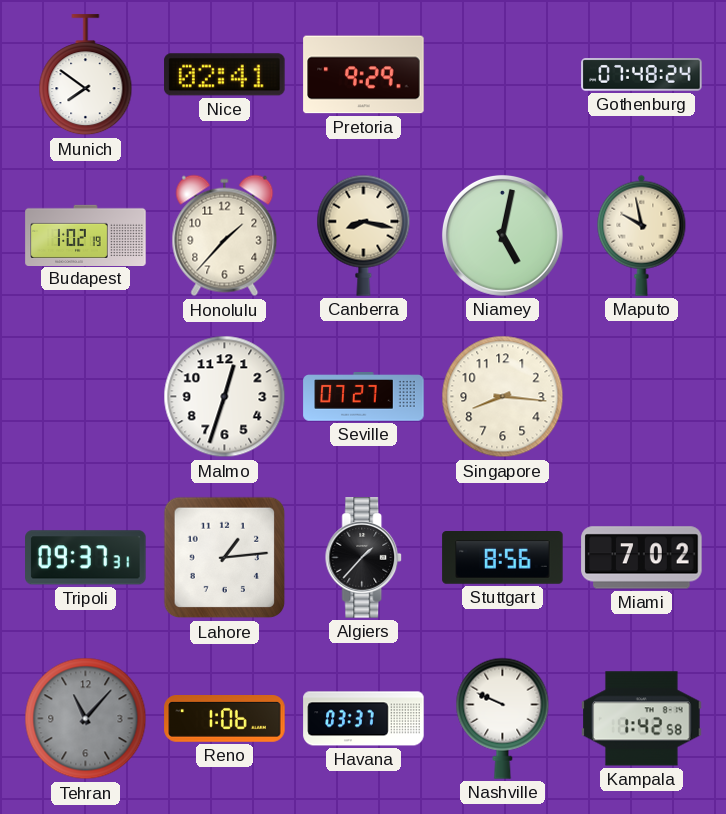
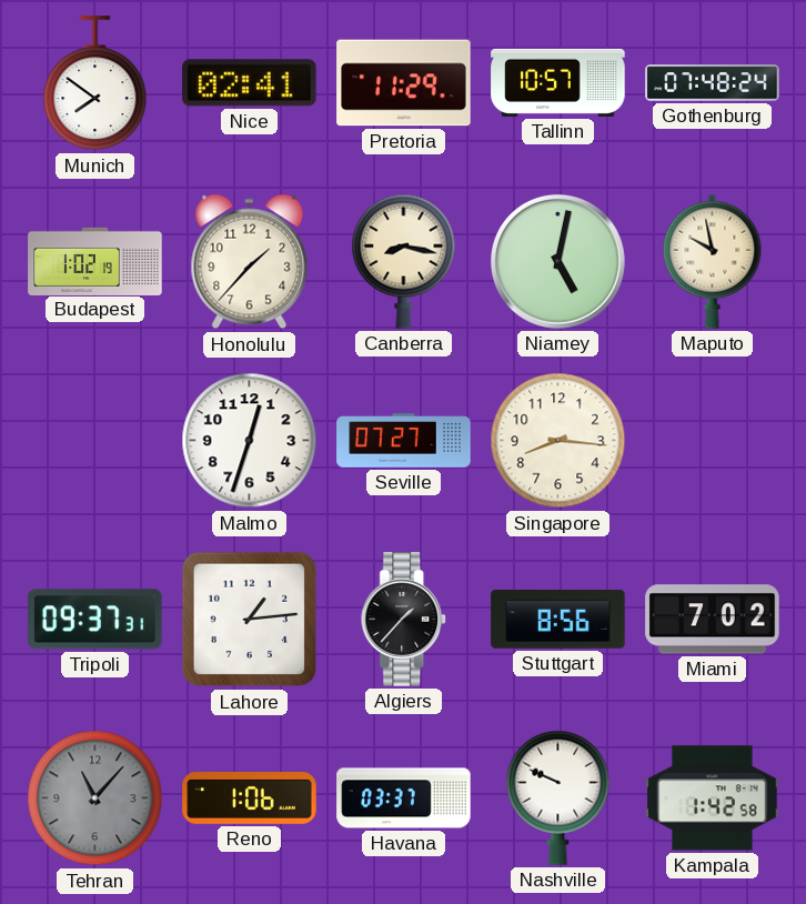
Pretoria: 9:29 -> 11:29
Tallinn: none -> 10:57
